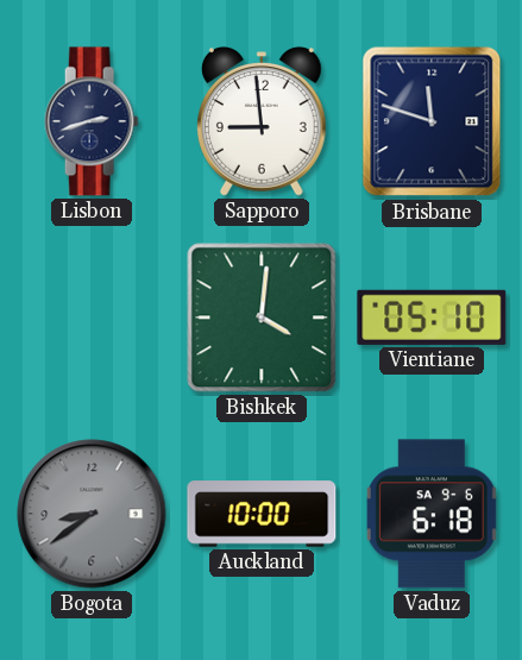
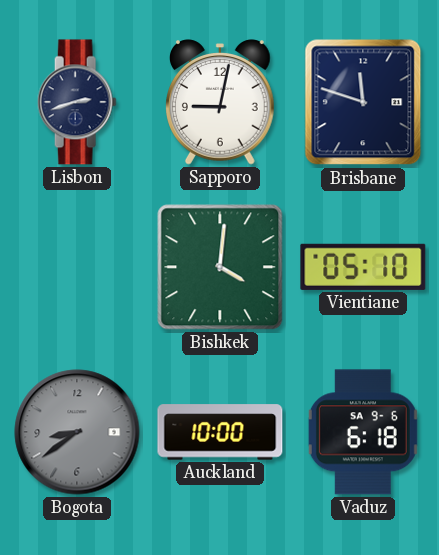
Sapporo: 8:59 -> 9:02
